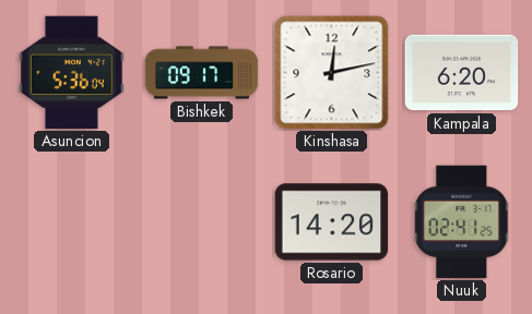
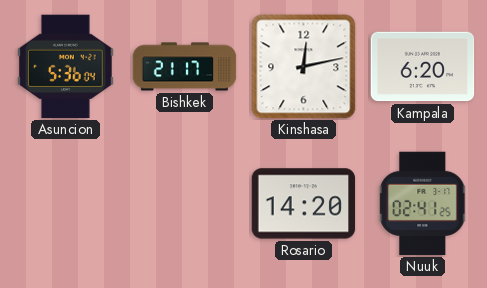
Bishkek: 09:17 -> 21:17
